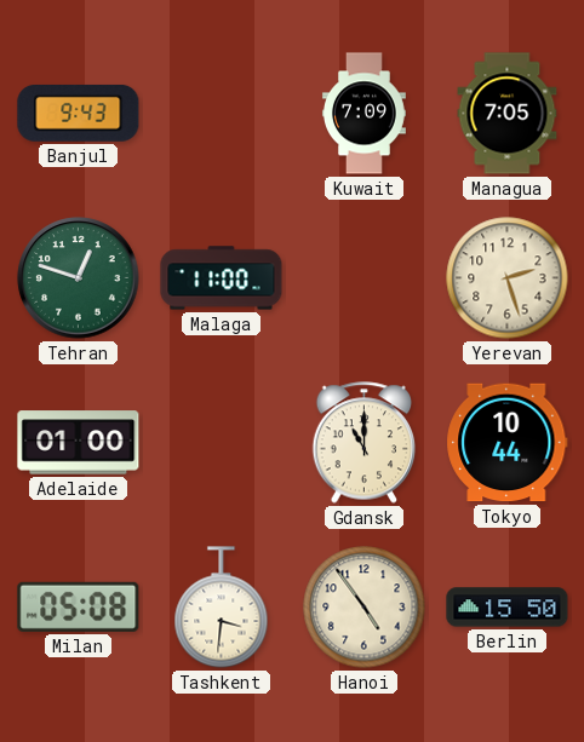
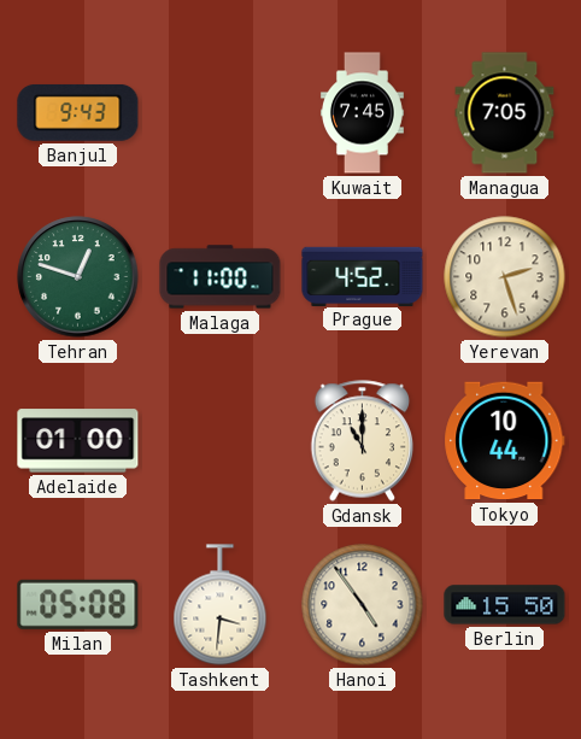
Kuwait: 7:09 -> 7:45
Prague: none -> 4:52
